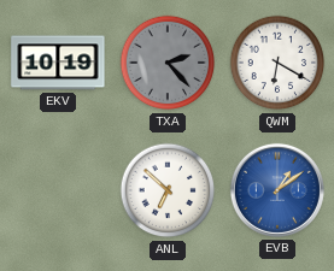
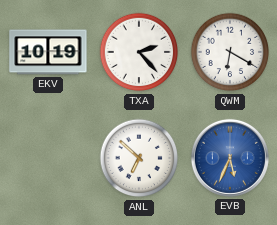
TXA dial: grey -> white
EVB: 1:09 -> 5:34
